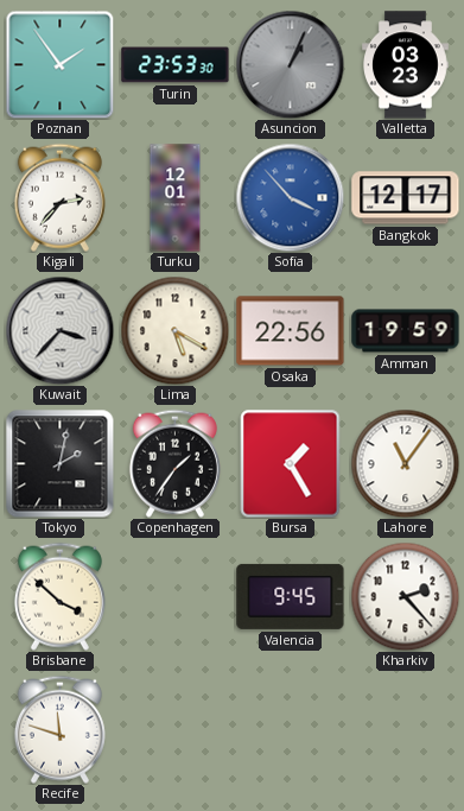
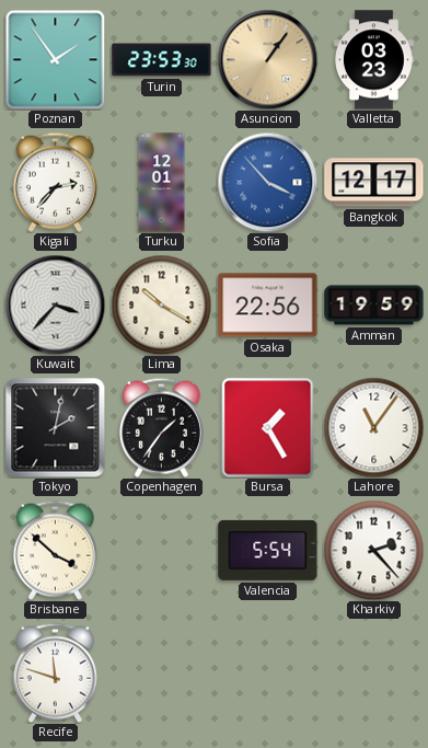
Asuncion: 1:04 -> 1:06
Asuncion dial: grey -> champagne
Lima: 5:20 -> 10:20
Valencia: 9:45 -> 5:54
